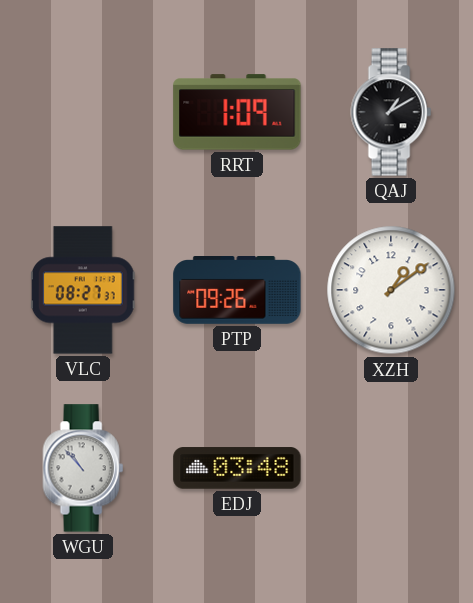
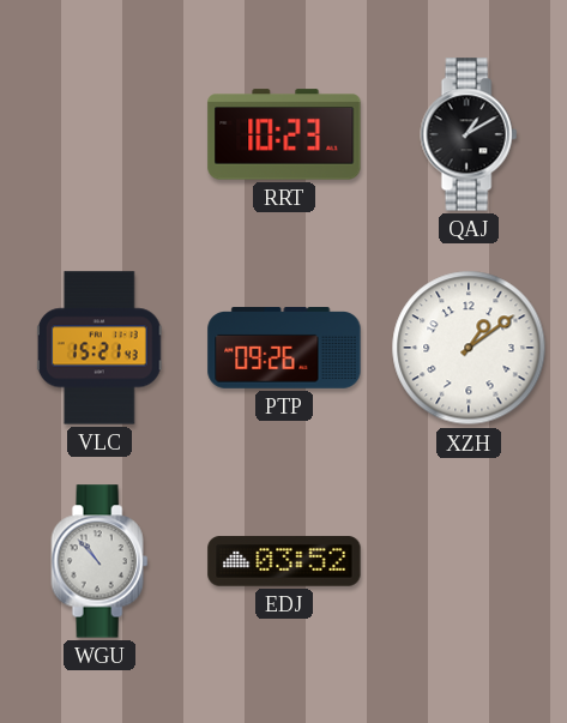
RRT: 1:09 -> 10:23
VLC: 08:27 -> 15:21
EDJ: 03:48 -> 03:52
